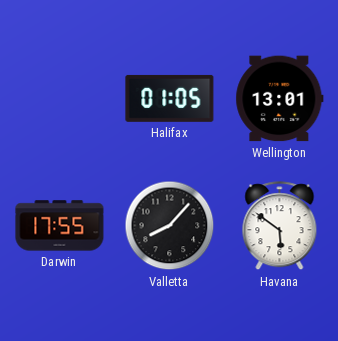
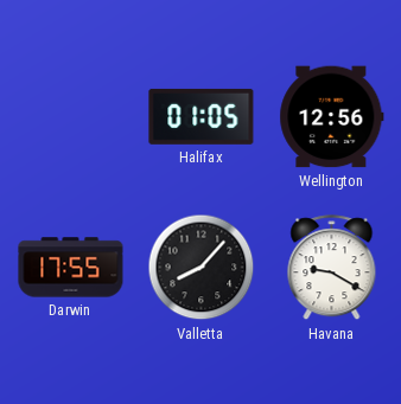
Wellington: 13:01 -> 12:56
Havana: 5:51 -> 9:20
